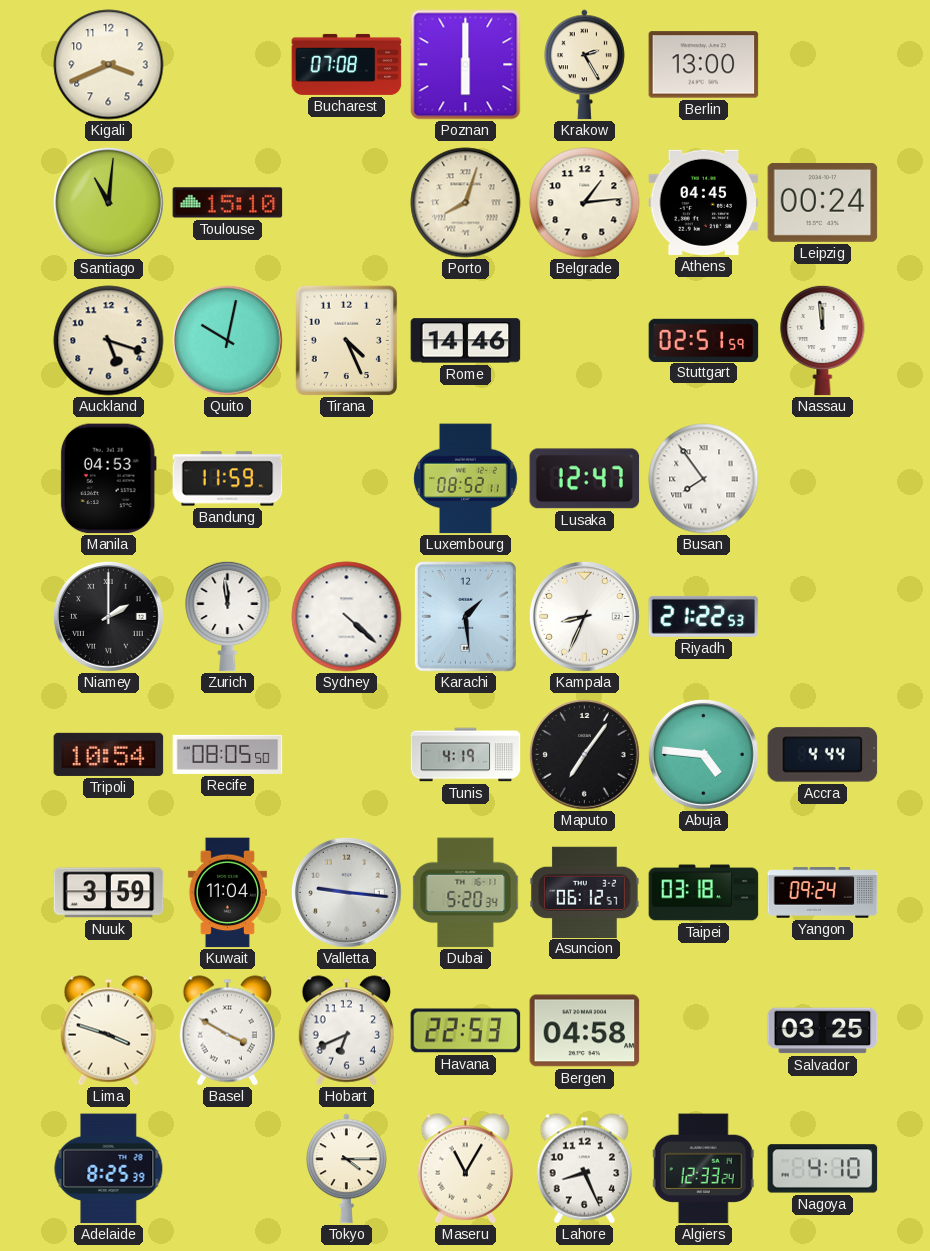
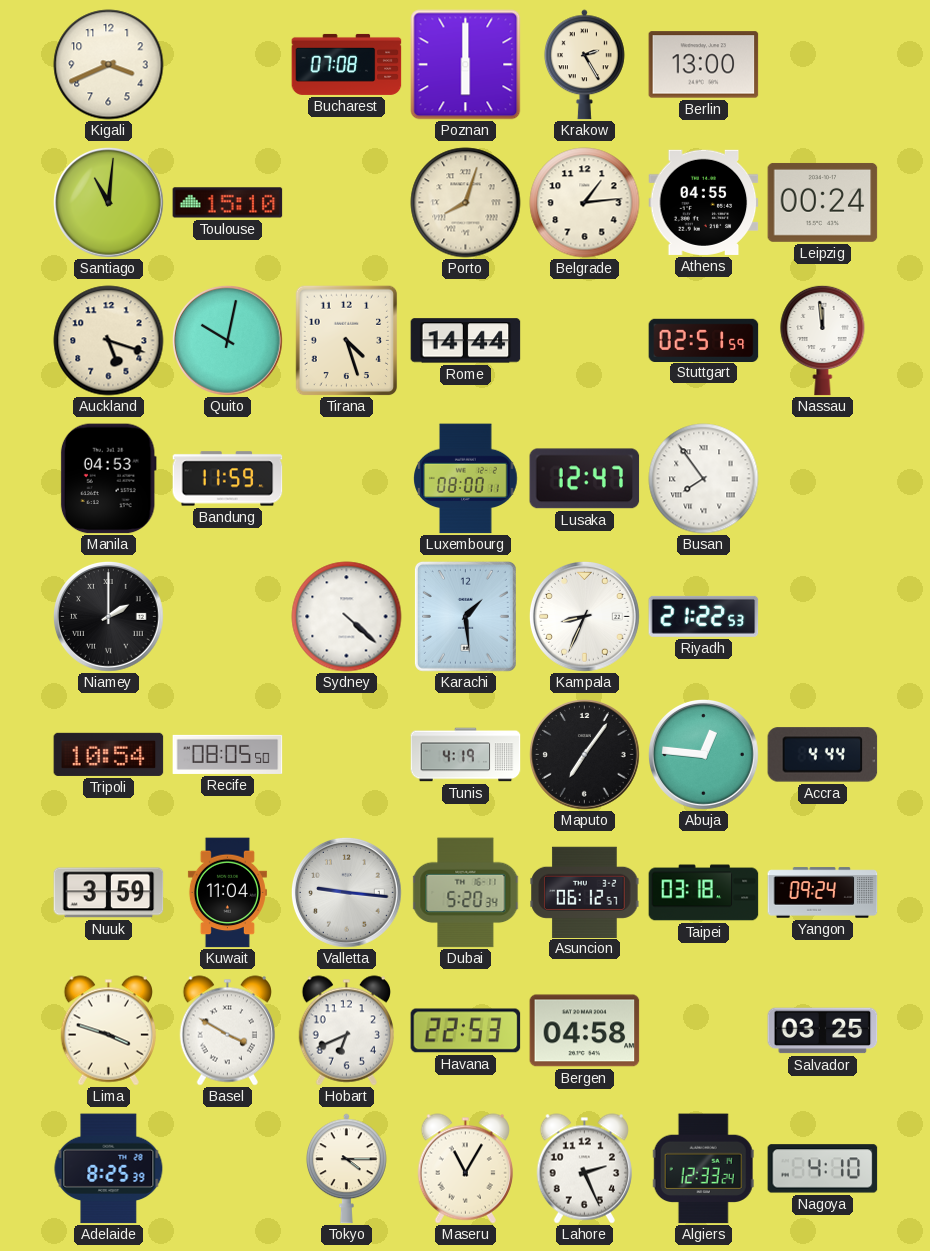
Athens: 04:45 -> 04:55
Tirana: 4:26 -> 4:27
Rome: 14:46 -> 14:44
Luxembourg: 08:52 -> 08:00
Zurich: 11:59 -> none
Abuja: 4:46 -> 12:46
Lahore: 8:26 -> 2:26
